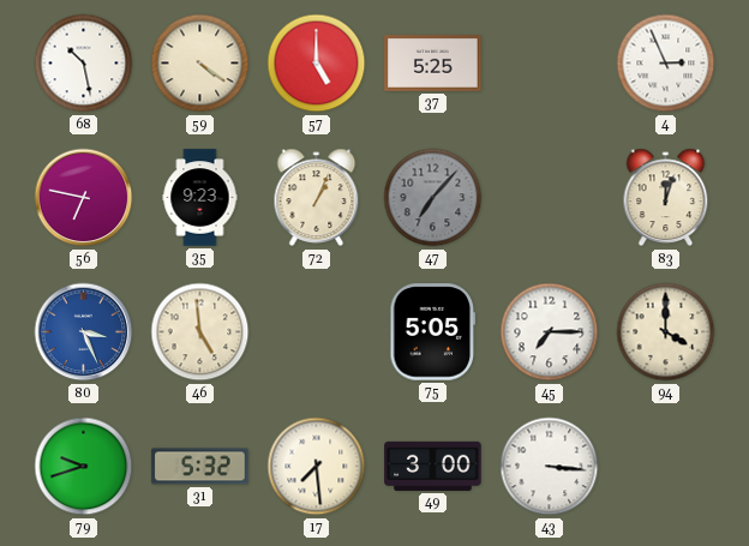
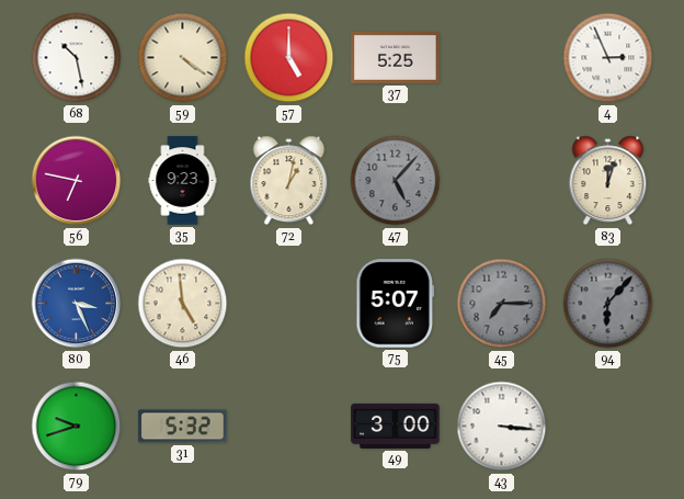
72: 1:04 -> 1:02
47: 7:07 -> 5:07
75: 5:05 -> 5:07
45 dial: white -> grey
94: 4:00 -> 6:07
94 dial: cream -> grey
17: 7:29 -> none
